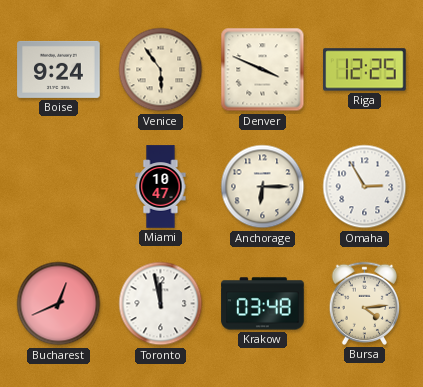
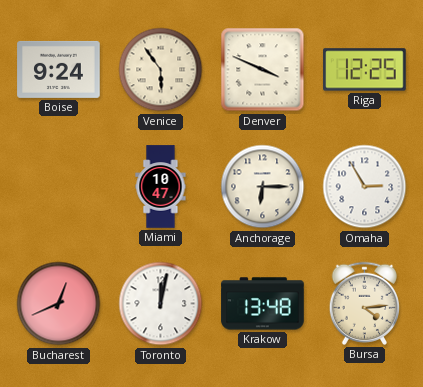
Toronto: 11:58 -> 12:02
Krakow: 03:48 -> 13:48
